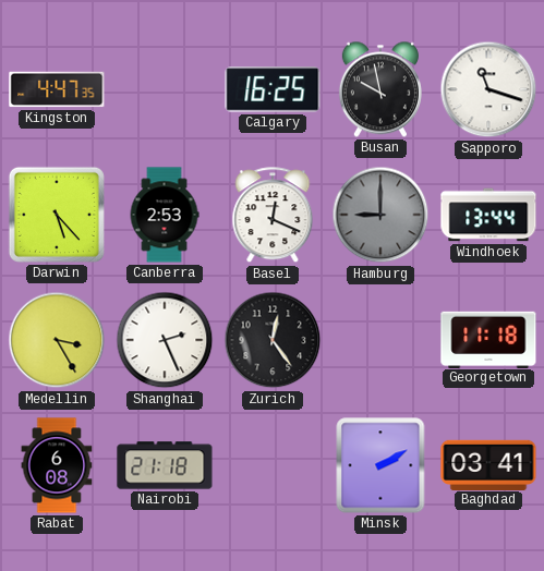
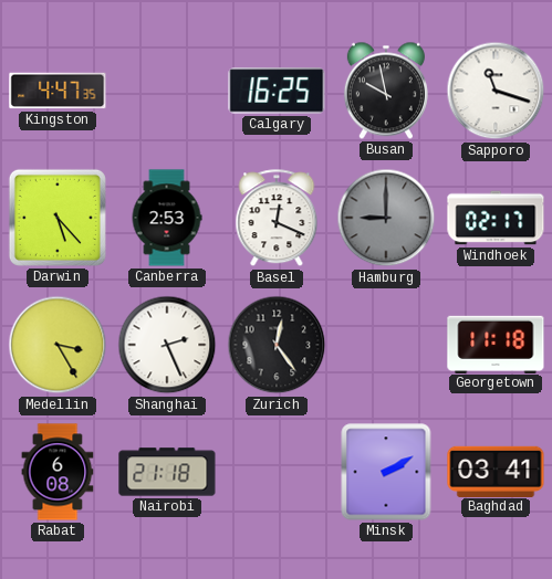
Windhoek: 13:44 -> 02:17
